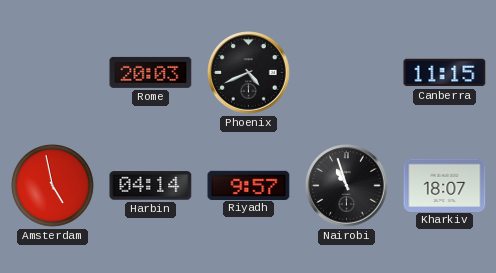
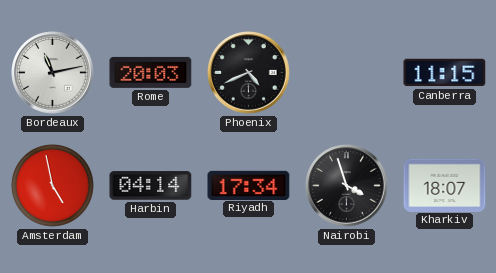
Bordeaux: none -> 11:13
Riyadh: 9:57 -> 17:34
Nairobi: 10:57 -> 3:57
